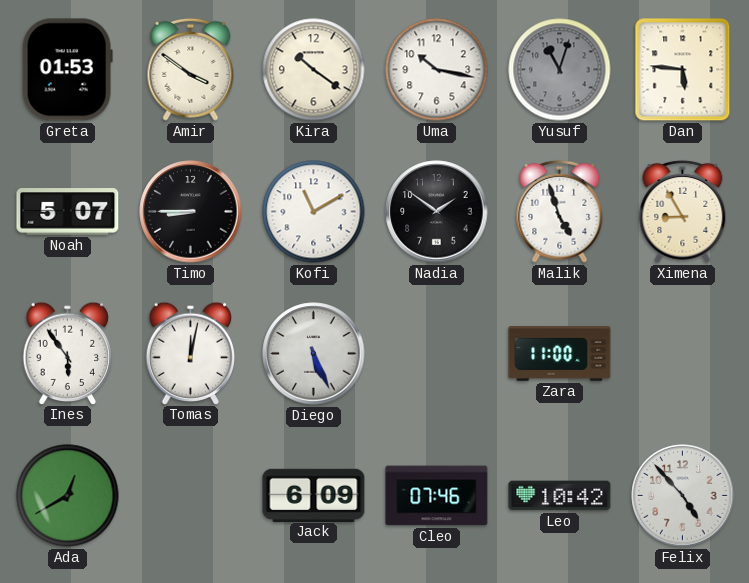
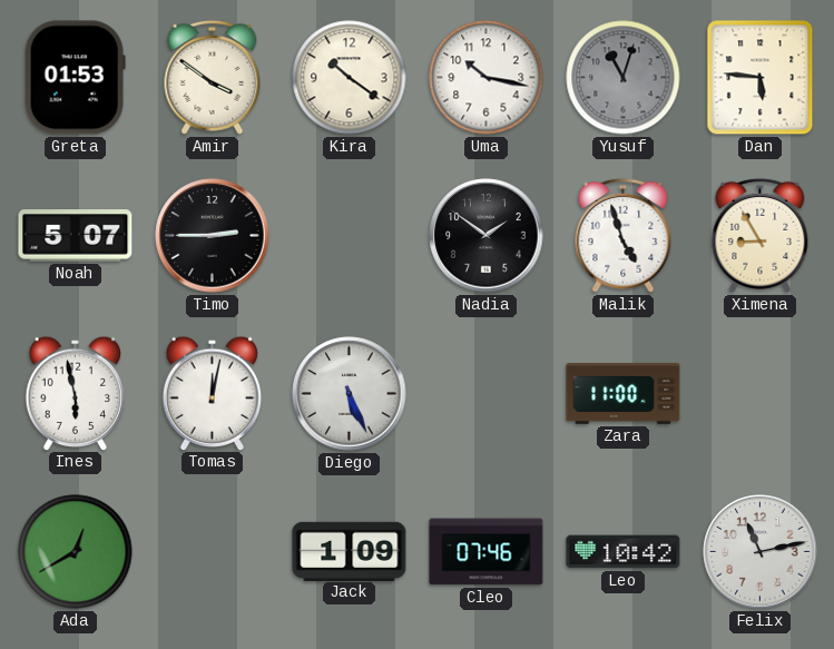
Timo: 8:45 -> 2:45
Kofi: 11:10 -> none
Ines: 5:54 -> 5:58
Jack: 6:09 -> 1:09
Felix: 4:53 -> 11:13
